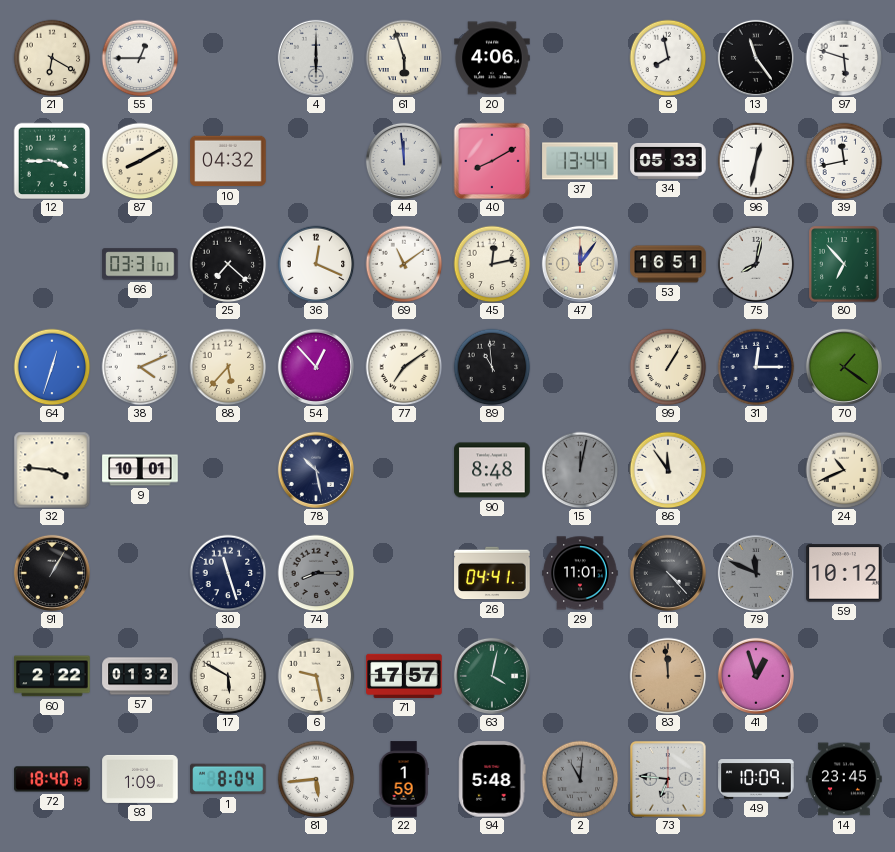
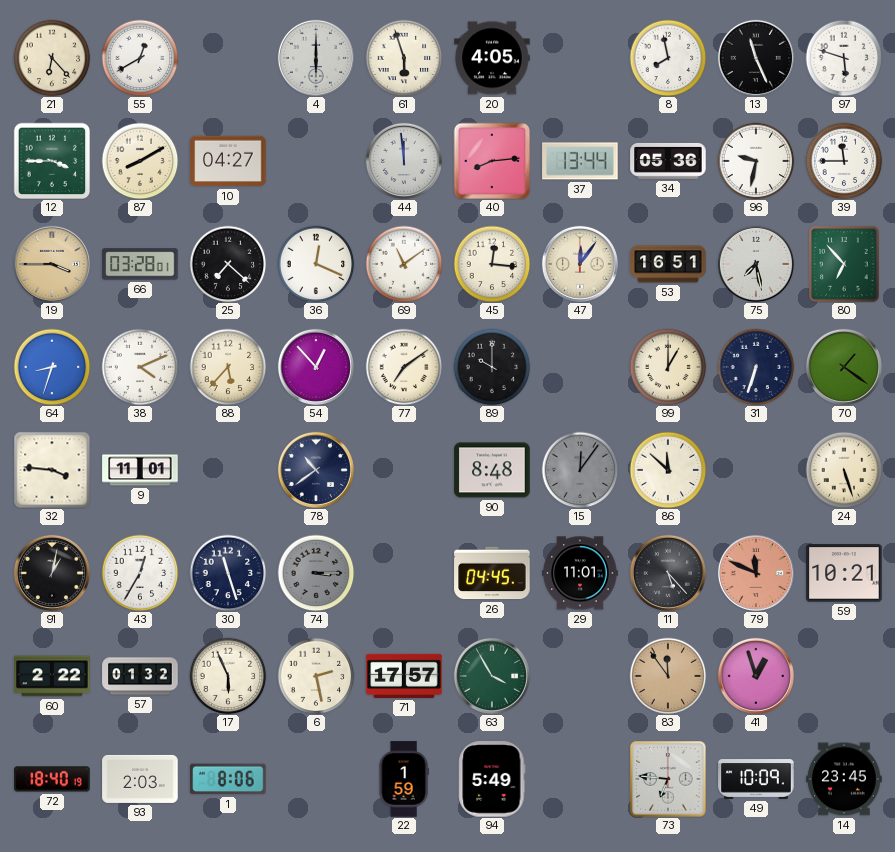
21: 6:20 -> 6:23
55: 12:45 -> 12:40
20: 4:06 -> 4:05
13: 11:24 -> 11:26
10: 04:32 -> 04:27
40: 8:10 -> 8:14
34: 05:33 -> 05:36
96: 12:32 -> 9:32
39: 11:43 -> 11:45
19: none -> 3:45
66: 03:31 -> 03:28
45: 12:13 -> 12:16
75: 8:02 -> 7:28
64: 12:33 -> 8:33
89: 10:59 -> 10:00
99: 1:05 -> 1:00
31: 12:15 -> 6:33
9: 10:01 -> 11:01
78: 10:28 -> 10:39
15: 12:02 -> 12:06
86: 11:54 -> 11:52
24: 10:41 -> 5:27
91: 1:05 -> 1:02
43: none -> 12:35
74: 8:15 -> 3:15
26: 04:41 -> 04:45
11: 4:23 -> 5:23
79 dial: grey -> salmon
59: 10:12 -> 10:21
17: 5:50 -> 5:56
6: 9:28 -> 2:28
63: 4:02 -> 3:55
83: 11:59 -> 11:54
93: 1:09 -> 2:03
1: 8:04 -> 8:06
81: 5:44 -> none
94: 5:48 -> 5:49
2: 11:01 -> none
